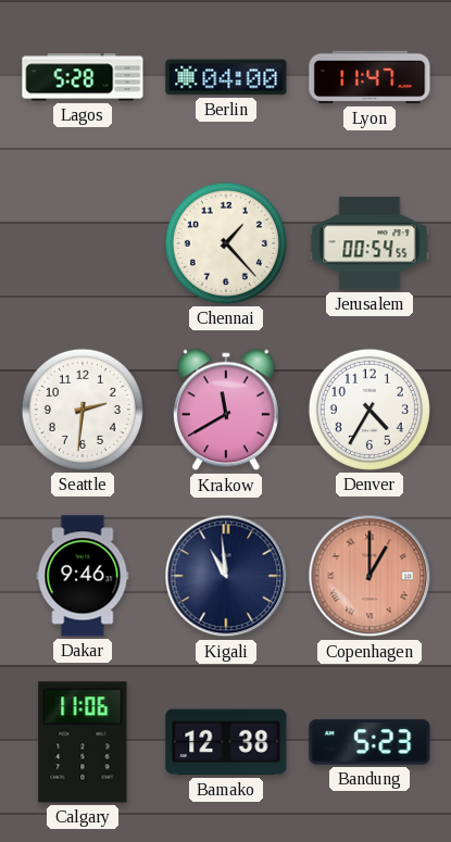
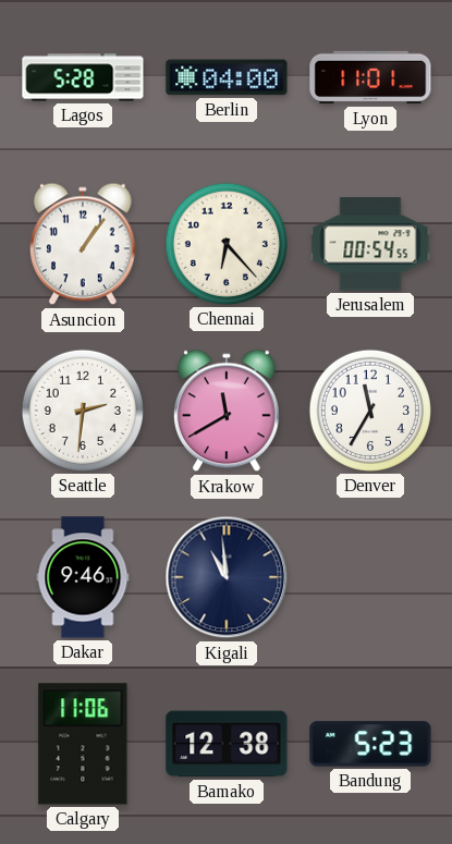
Lyon: 11:47 -> 11:01
Asuncion: none -> 1:06
Chennai: 1:23 -> 6:23
Denver: 4:35 -> 11:35
Copenhagen: 1:00 -> none
